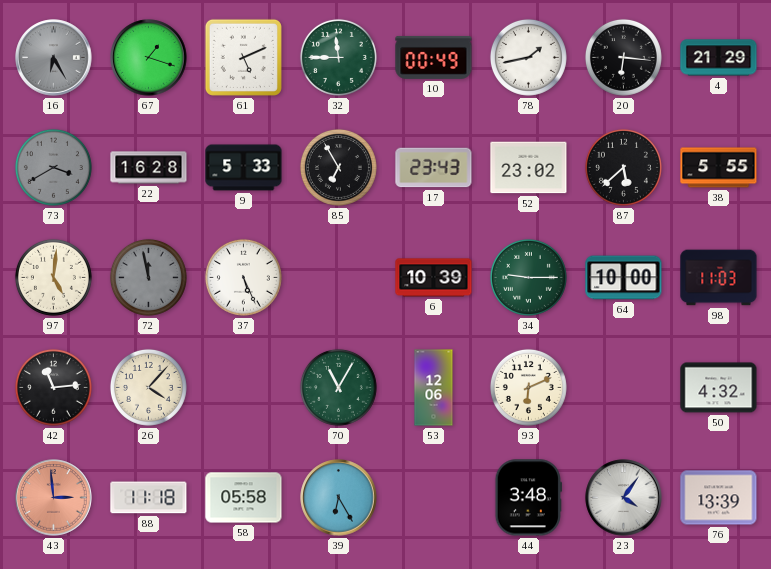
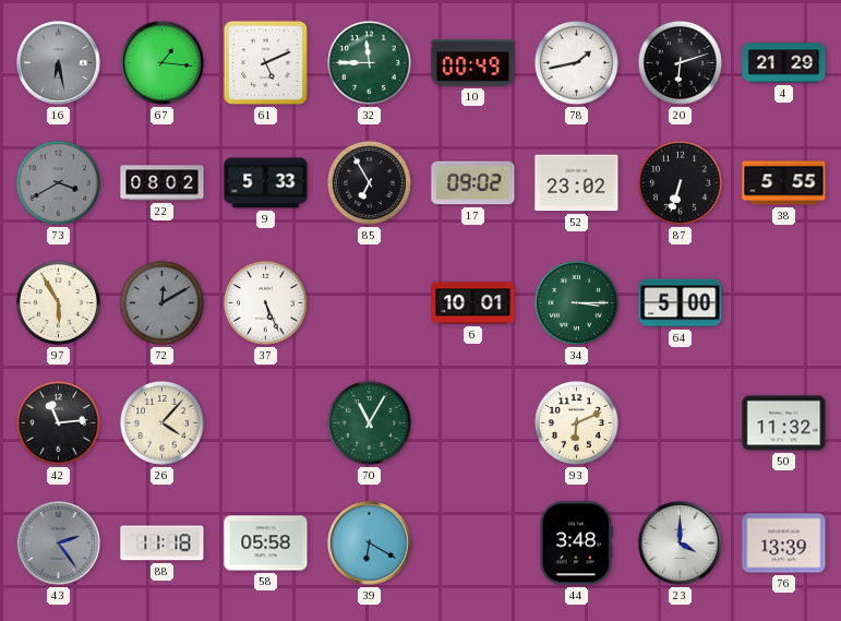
16: 6:25 -> 6:28
67: 1:18 -> 1:16
20: 6:16 -> 6:12
22: 16:28 -> 08:02
17: 23:43 -> 09:02
87: 5:38 -> 6:33
97: 5:01 -> 5:55
72: 11:58 -> 12:10
6: 10:39 -> 10:01
34: 9:15 -> 3:15
64: 10:00 -> 5:00
98: 11:03 -> none
53: 12:06 -> none
50: 4:32 -> 11:32
43: 2:59 -> 2:24
43 dial: salmon -> grey
39: 6:25 -> 6:20
23: 4:06 -> 4:00
